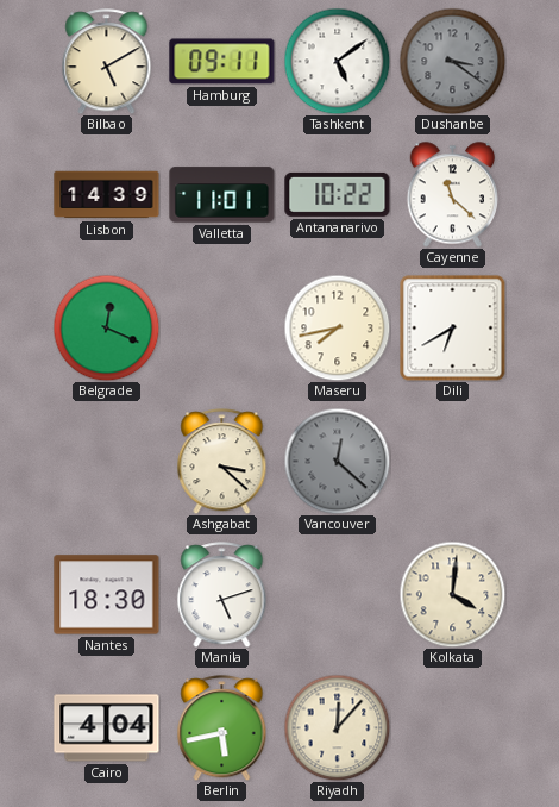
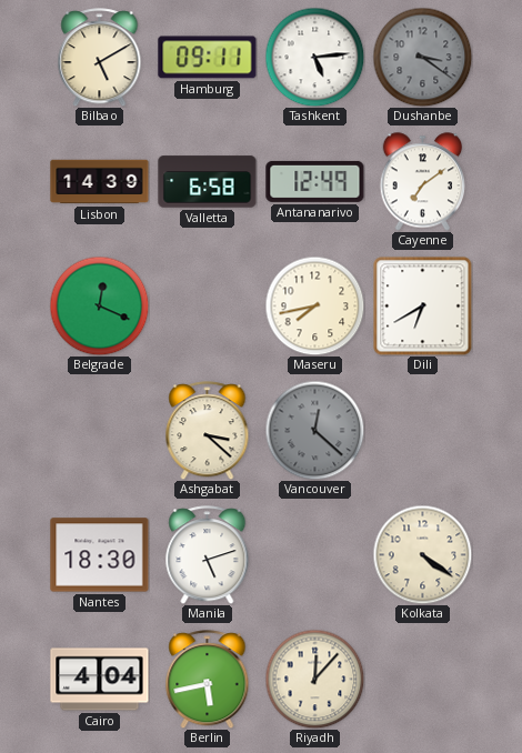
Tashkent: 5:09 -> 5:14
Valletta: 11:01 -> 6:58
Antananarivo: 10:22 -> 12:49
Cayenne: 11:22 -> 7:09
Kolkata: 4:01 -> 4:21
